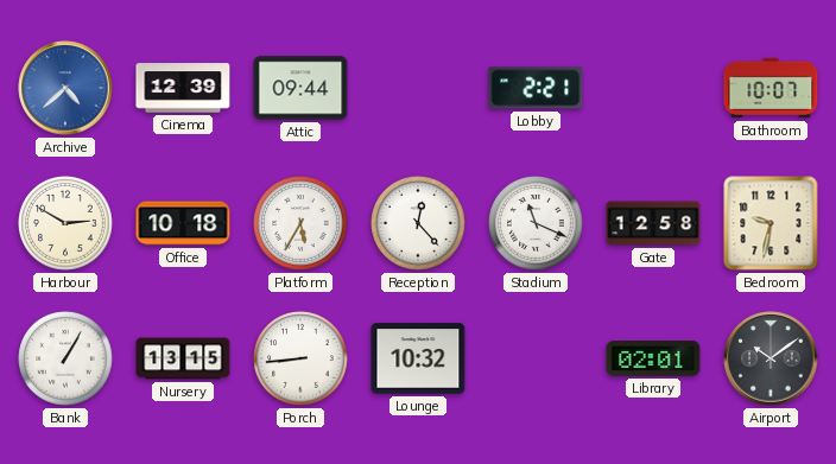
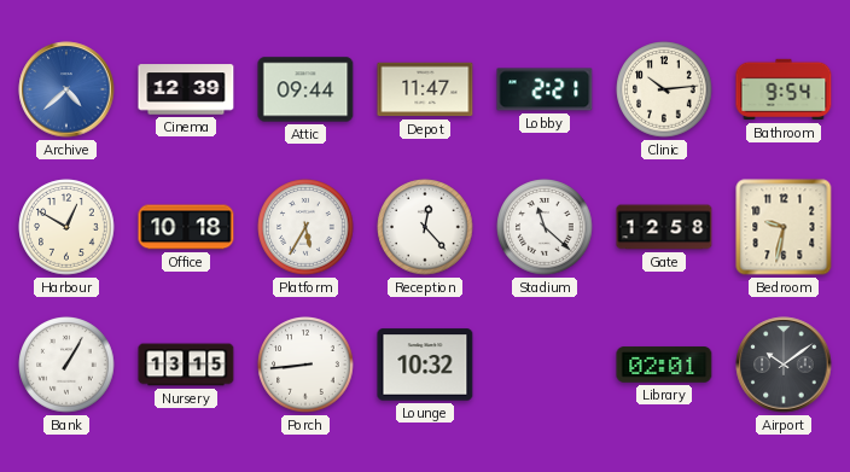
Depot: none -> 11:47
Clinic: none -> 10:14
Bathroom: 10:07 -> 9:54
Harbour: 2:50 -> 12:50
Stadium: 11:19 -> 11:22
